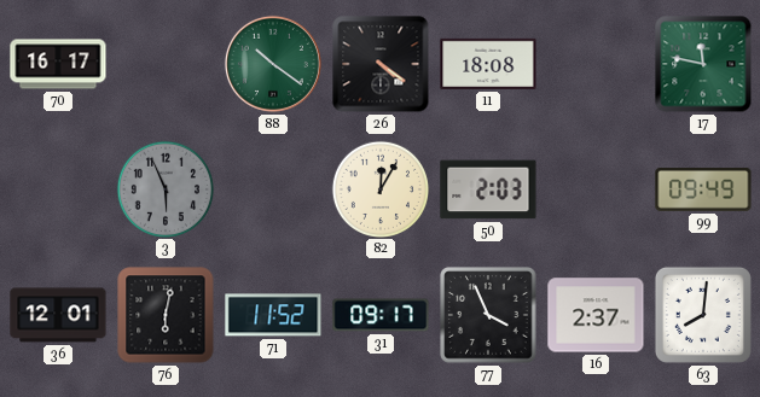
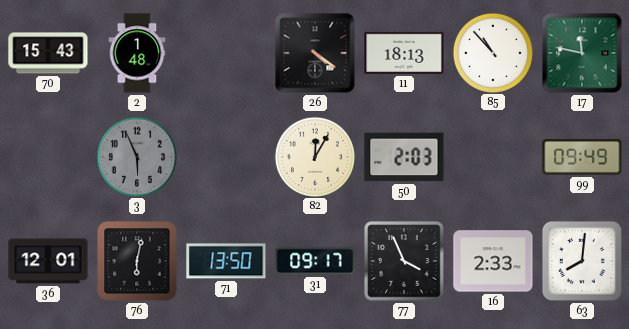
70: 16:17 -> 15:43
2: none -> 1:48
88: 10:21 -> none
11: 18:08 -> 18:13
85: none -> 10:53
71: 11:52 -> 13:50
16: 2:37 -> 2:33
